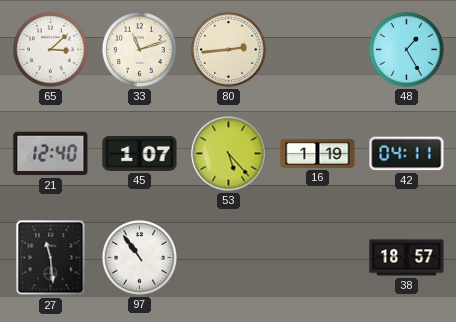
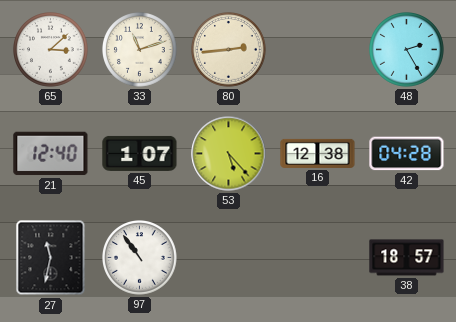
48: 1:25 -> 2:25
16: 1:19 -> 12:38
42: 04:11 -> 04:28
27: 11:29 -> 11:32
